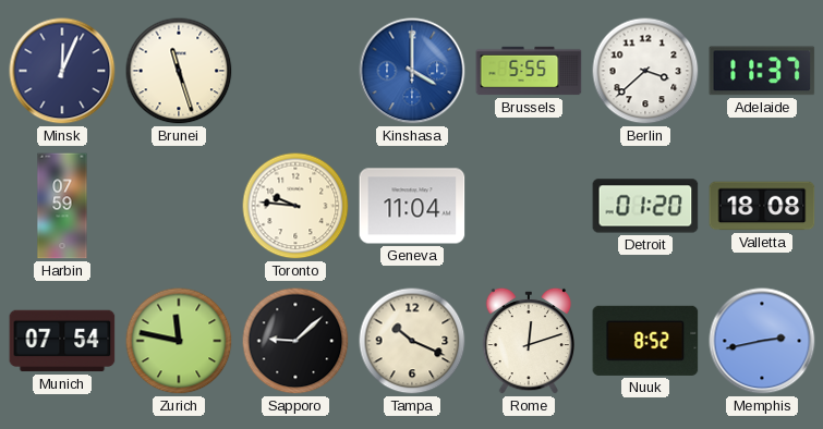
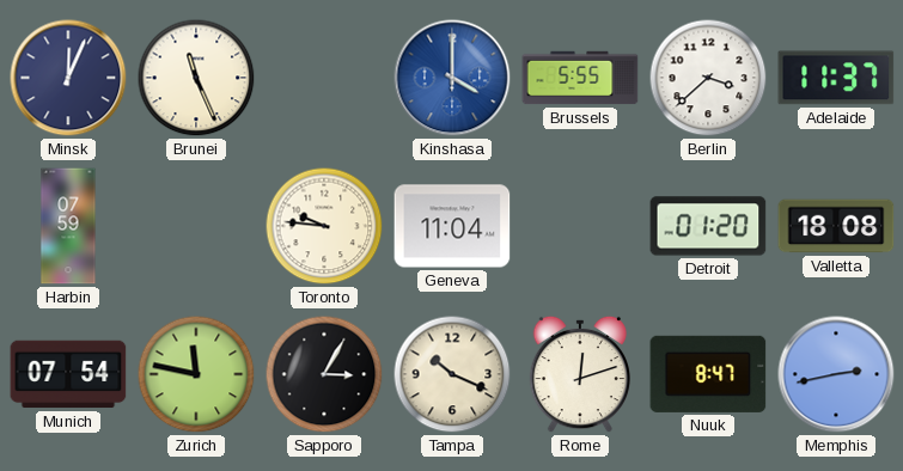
Brunei: 11:27 -> 11:26
Sapporo: 9:08 -> 3:05
Nuuk: 8:52 -> 8:47
